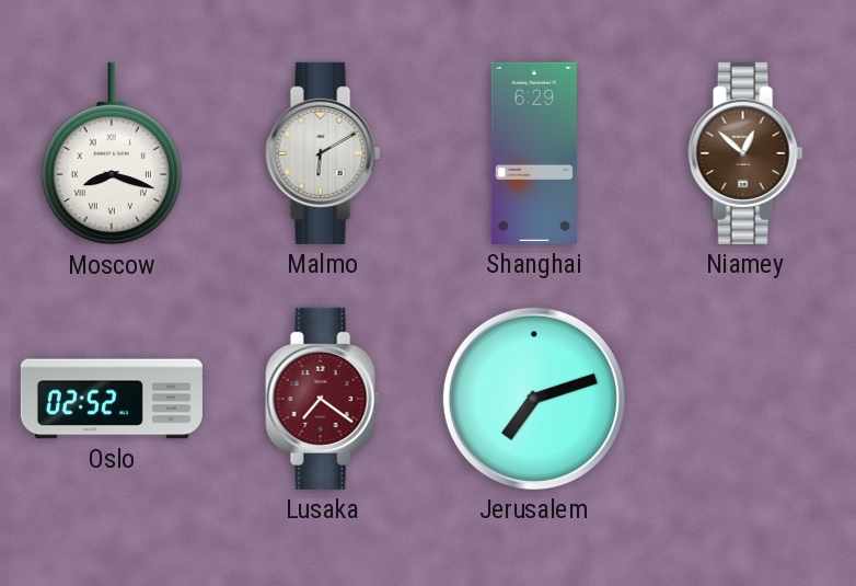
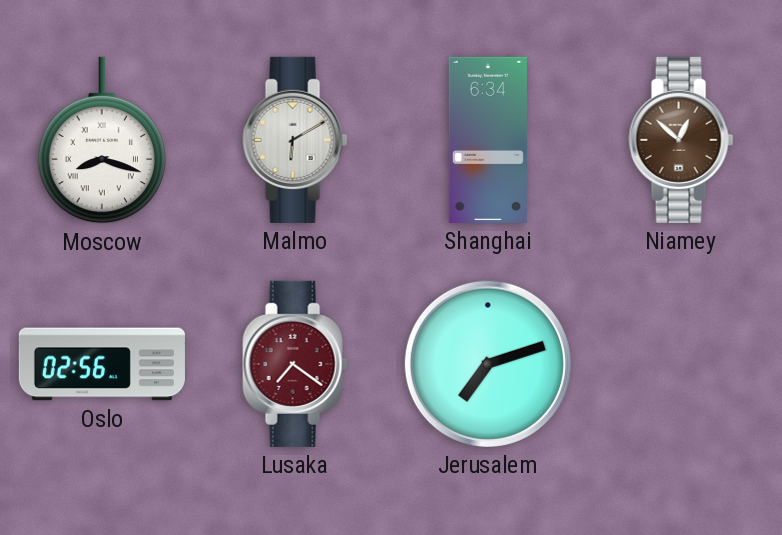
Shanghai: 6:29 -> 6:34
Oslo: 02:52 -> 02:56
